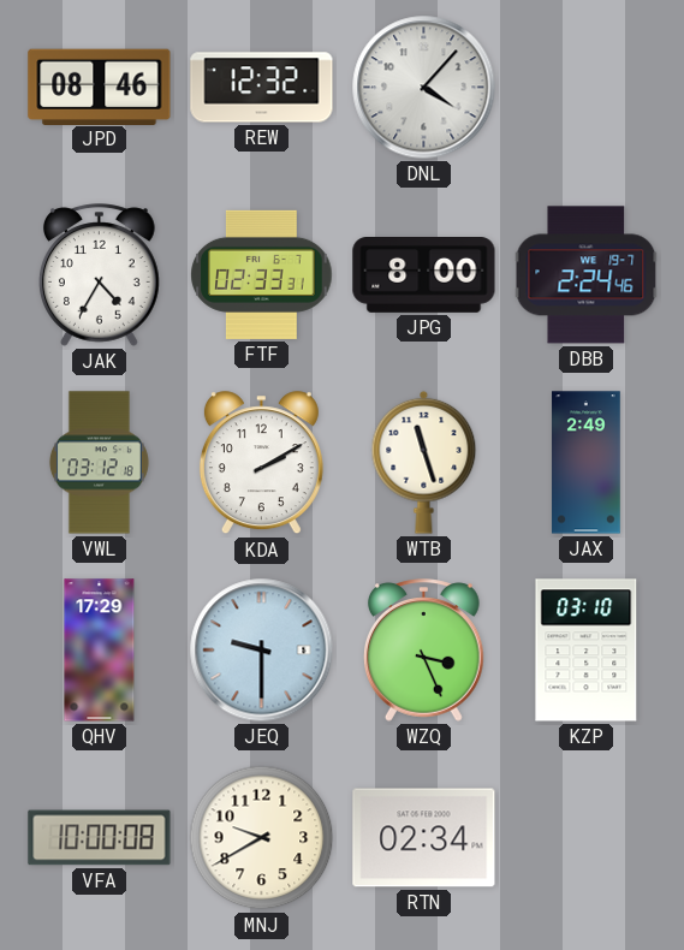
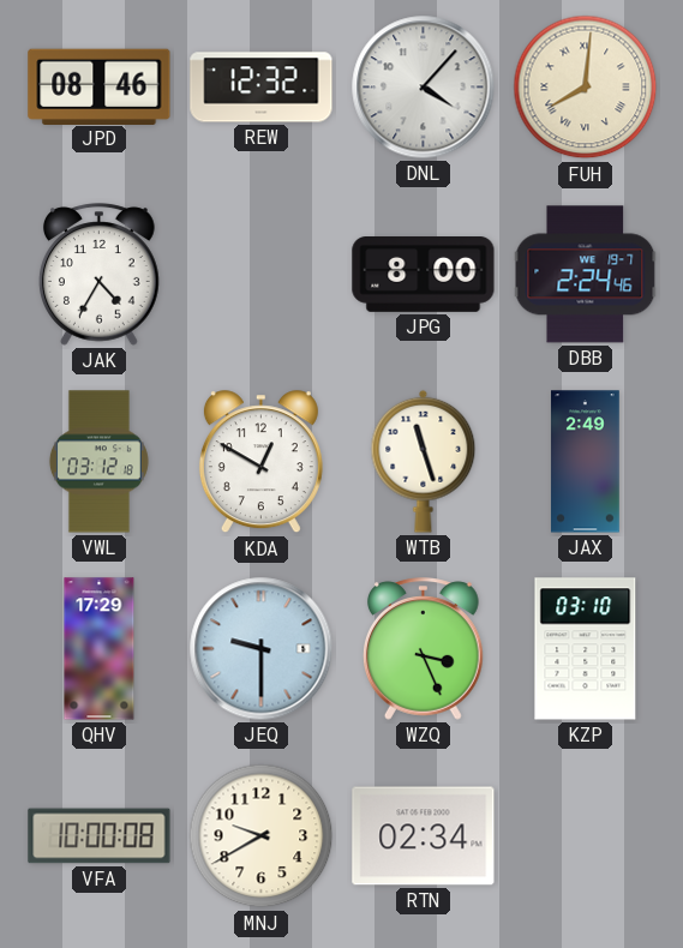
FUH: none -> 8:01
FTF: 02:33 -> none
KDA: 2:10 -> 12:50
